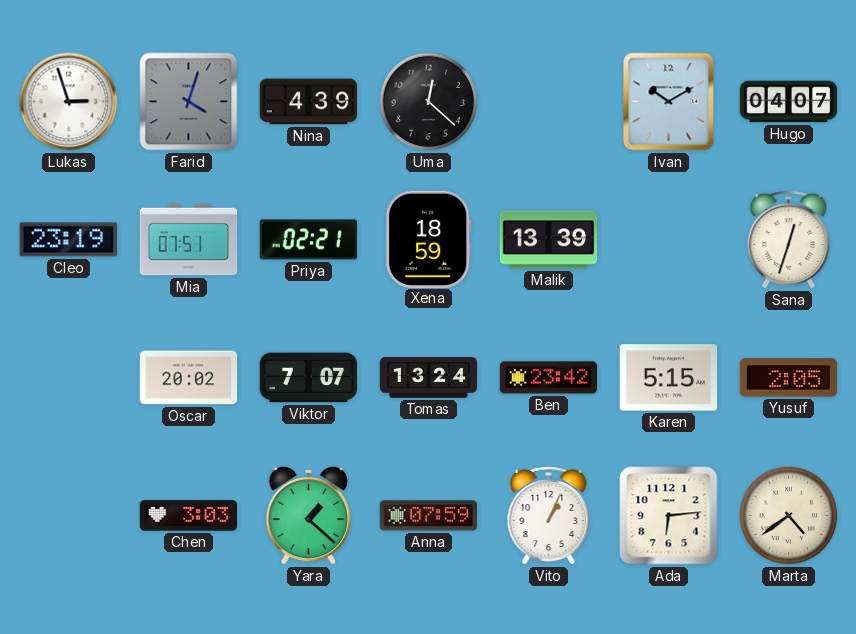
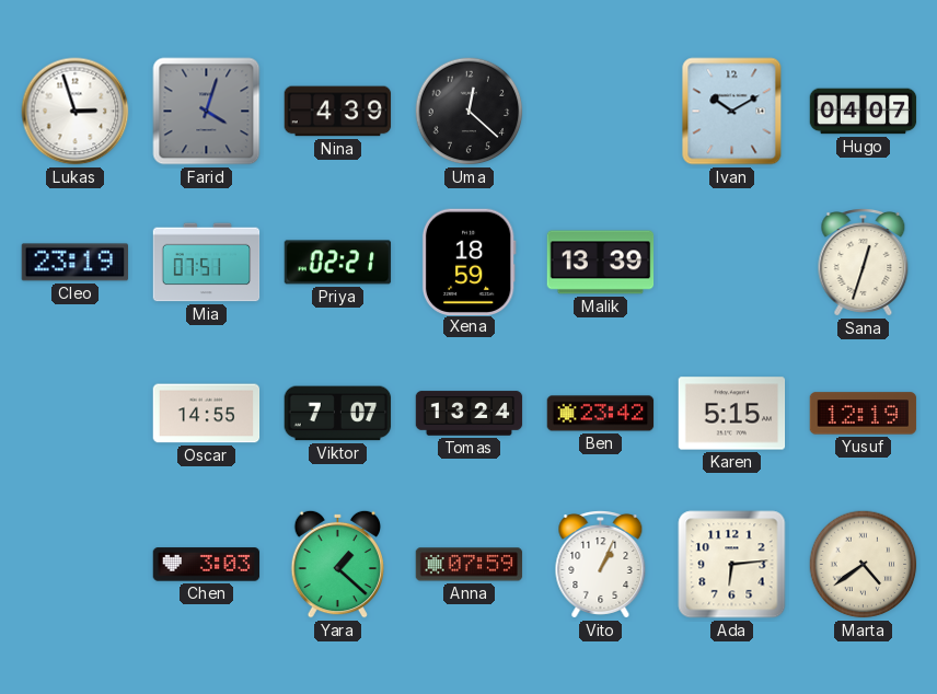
Oscar: 20:02 -> 14:55
Yusuf: 2:05 -> 12:19
